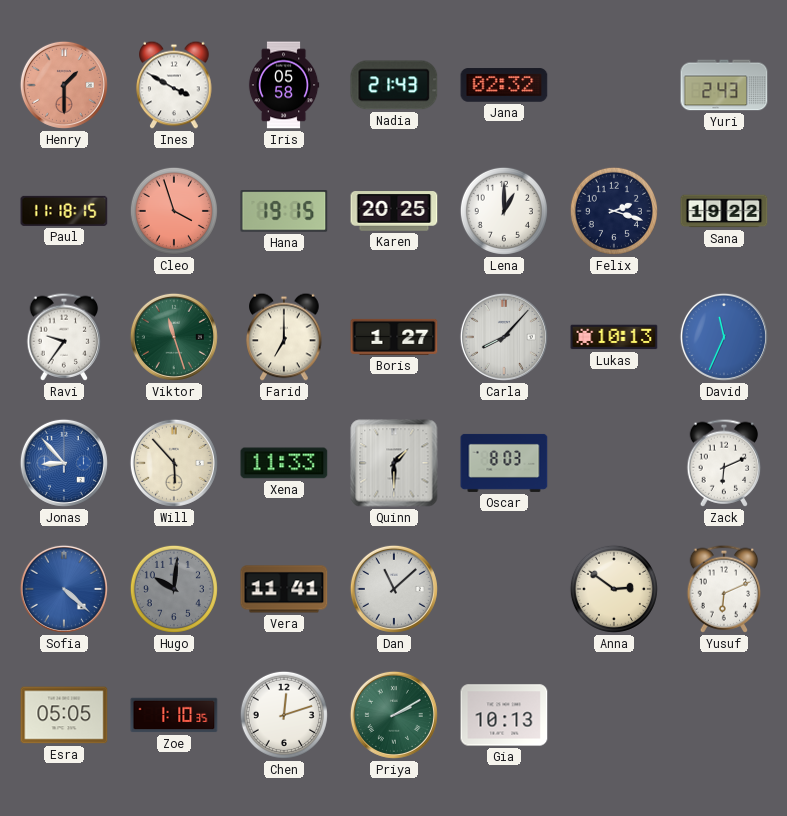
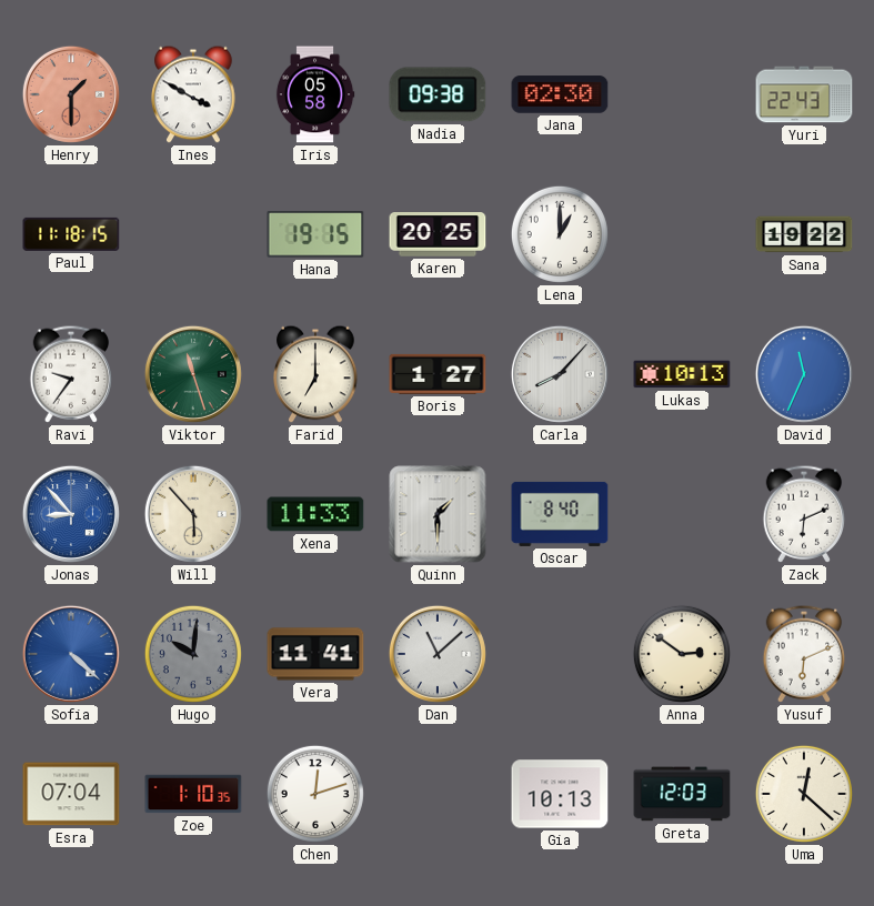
Nadia: 21:43 -> 09:38
Jana: 02:32 -> 02:30
Yuri: 2:43 -> 22:43
Cleo: 3:57 -> none
Felix: 2:18 -> none
Oscar: 8:03 -> 8:40
Esra: 05:05 -> 07:04
Priya: 2:10 -> none
Greta: none -> 12:03
Uma: none -> 12:22
